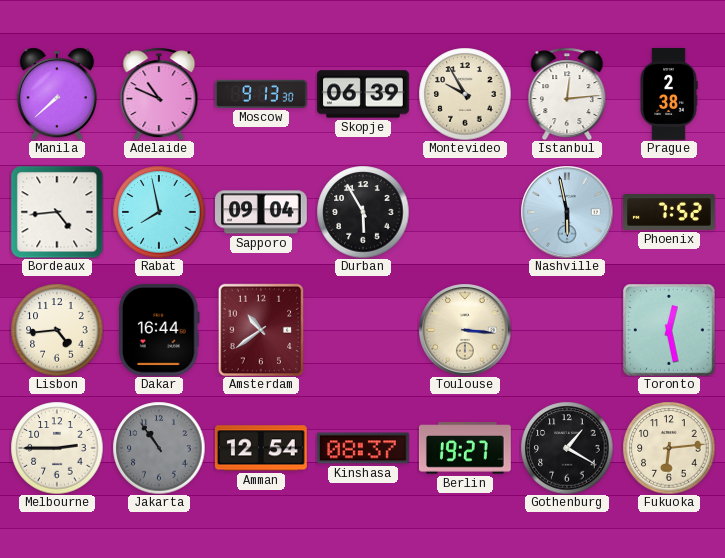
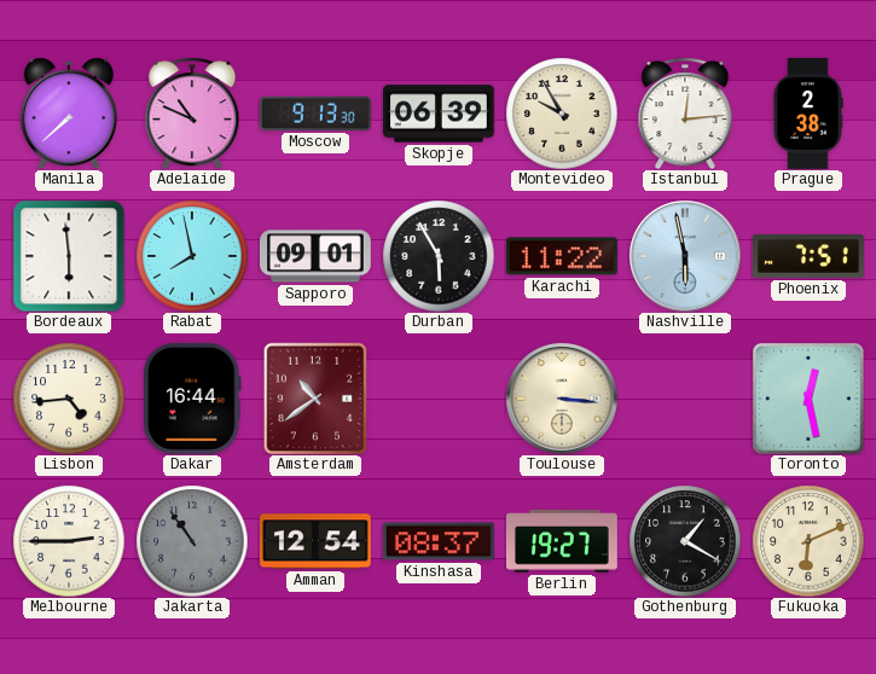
Bordeaux: 4:44 -> 5:59
Sapporo: 09:04 -> 09:01
Karachi: none -> 11:22
Phoenix: 7:52 -> 7:51
Fukuoka: 6:14 -> 6:11
